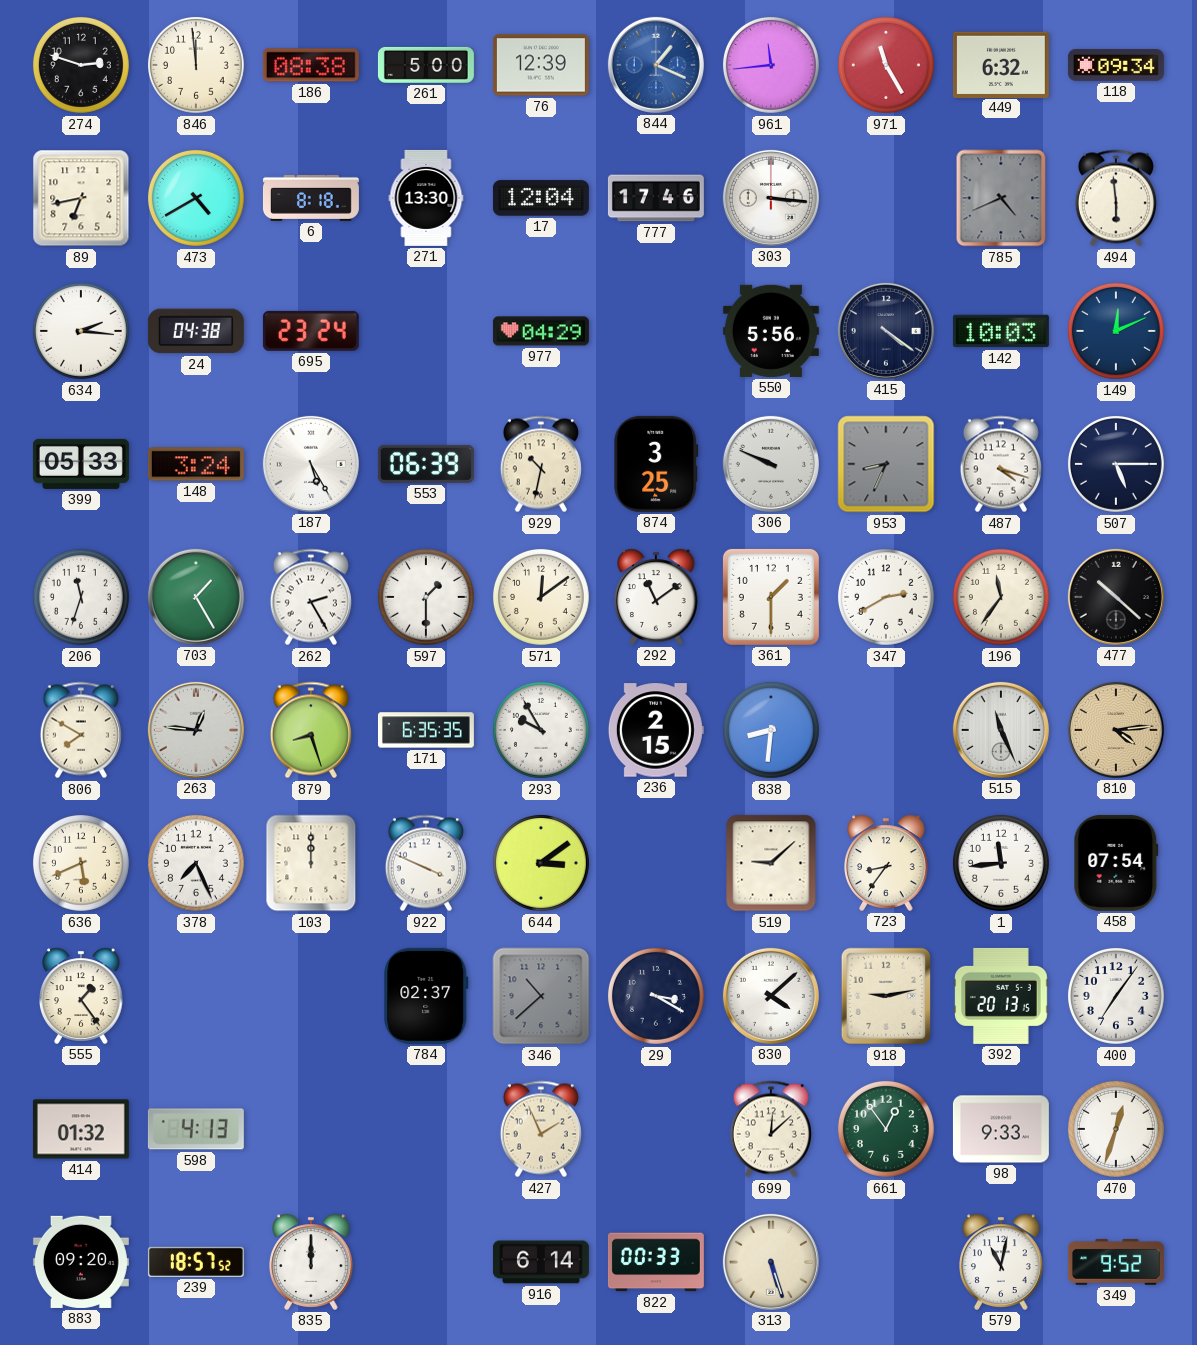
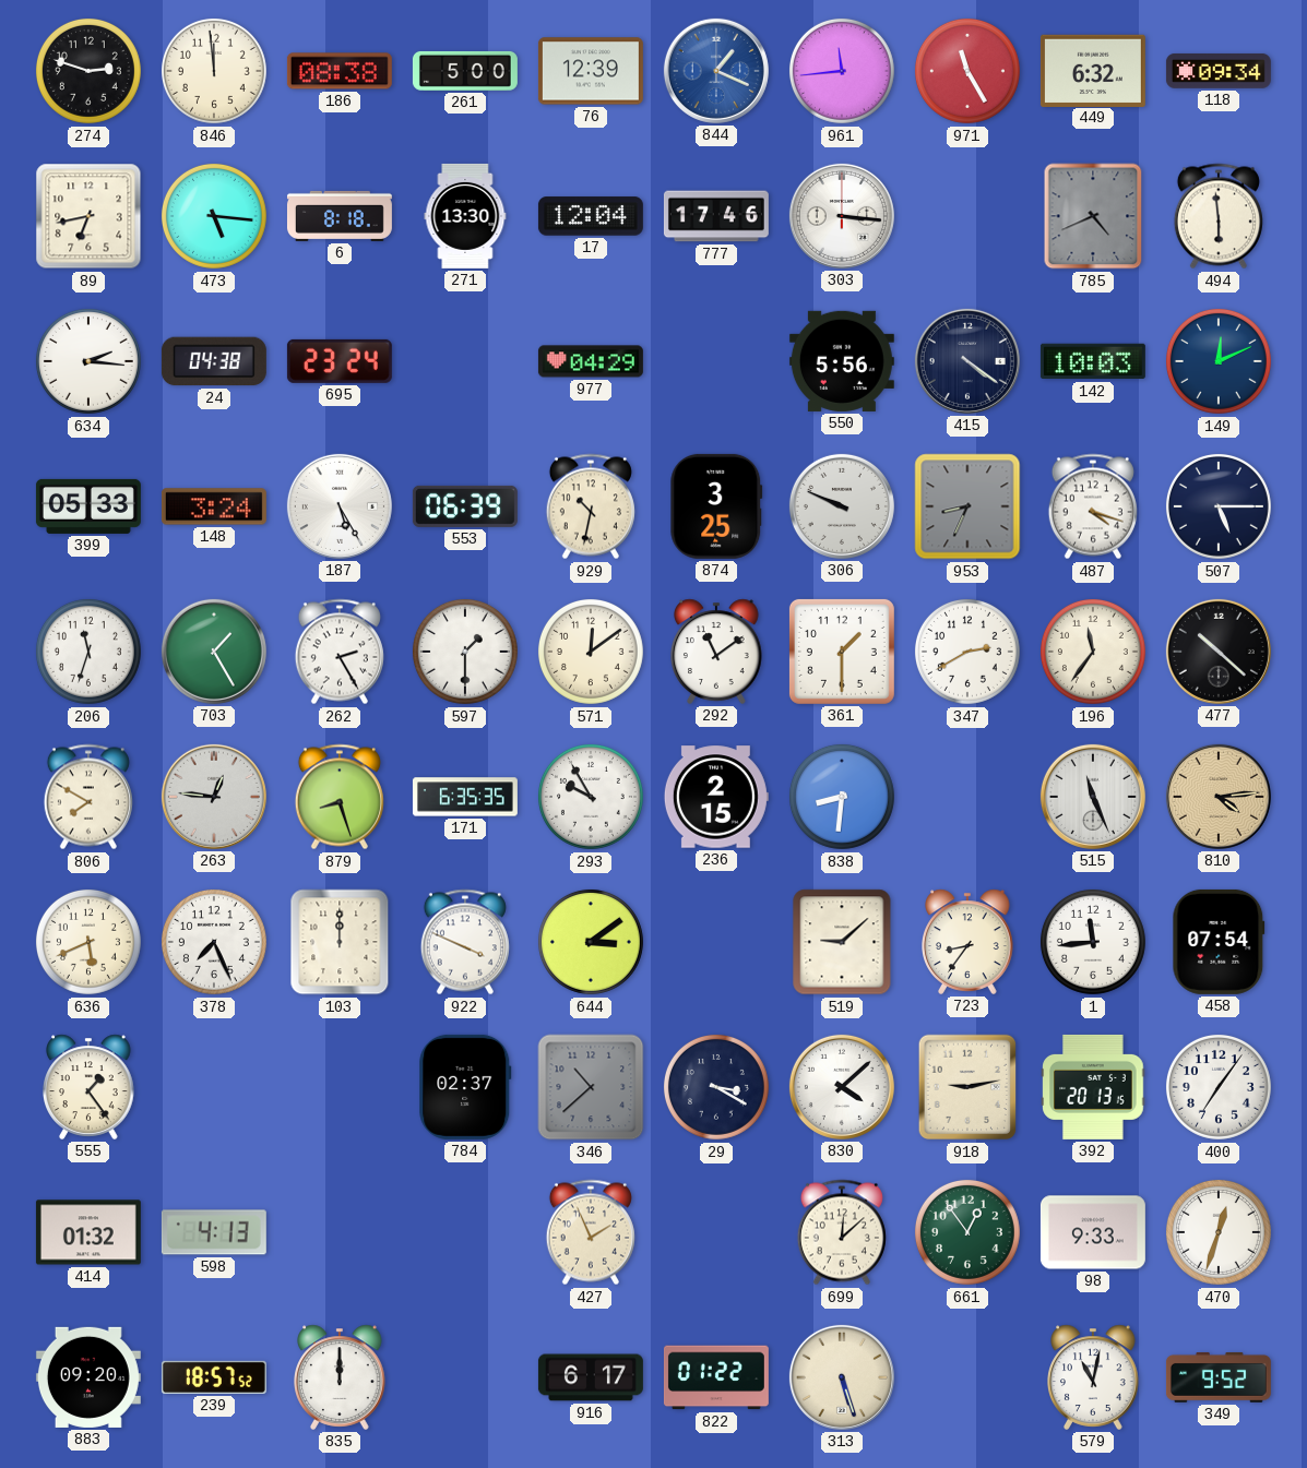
473: 4:40 -> 5:16
916: 6:14 -> 6:17
822: 00:33 -> 01:22
